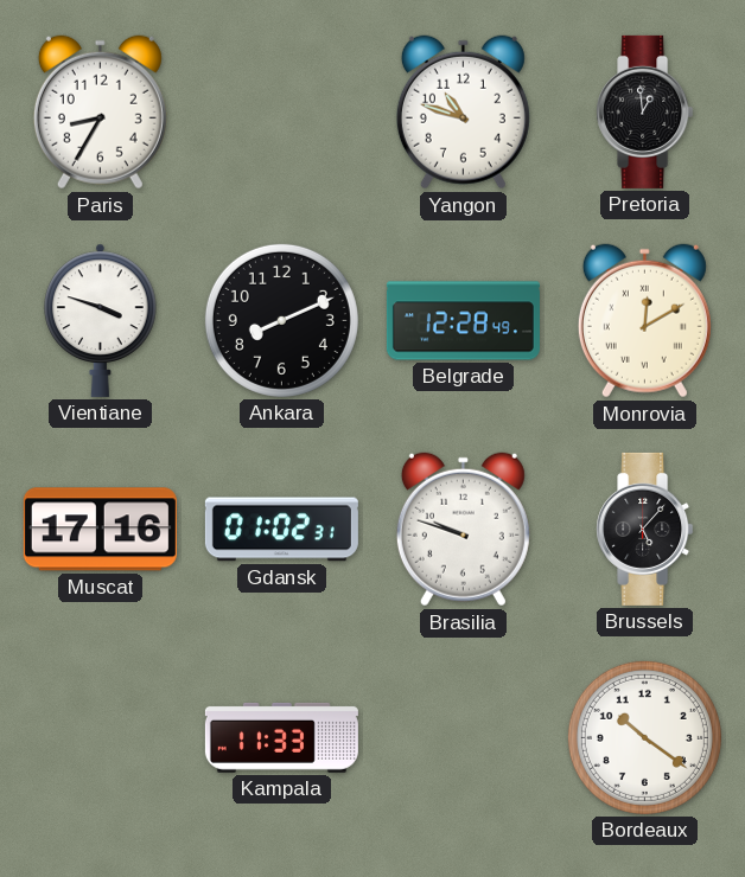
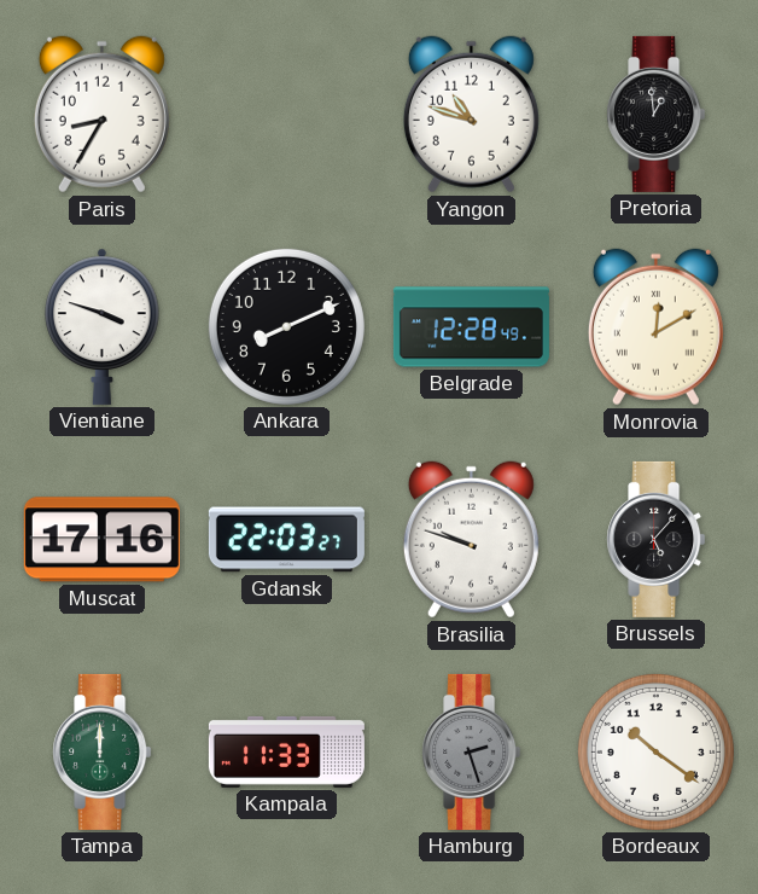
Gdansk: 01:02 -> 22:03
Tampa: none -> 12:00
Hamburg: none -> 2:27
